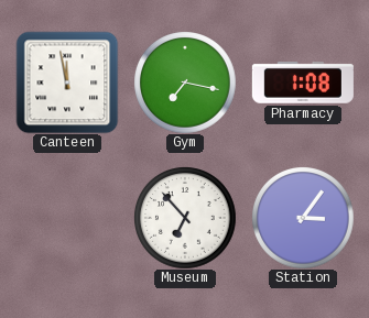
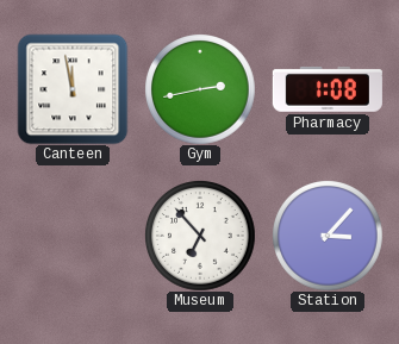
Gym: 7:17 -> 2:43
Station: 3:06 -> 3:07
